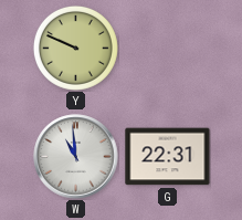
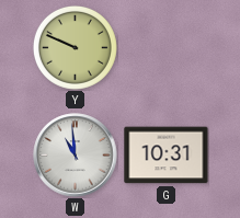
G: 22:31 -> 10:31
